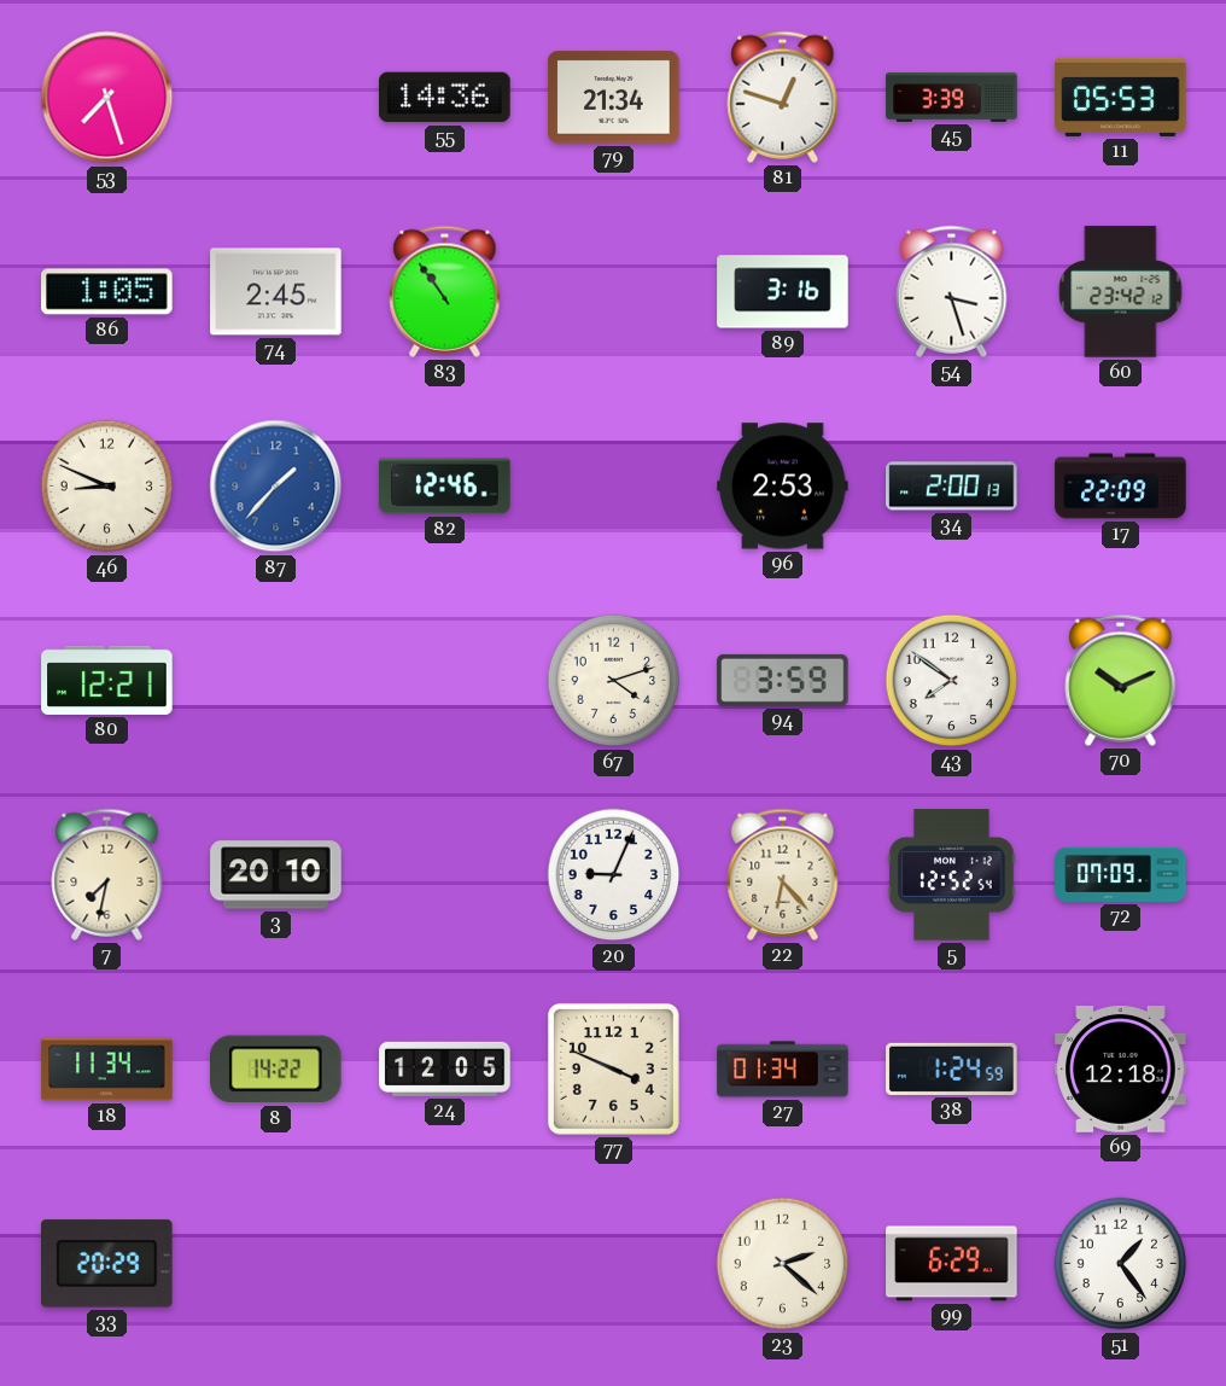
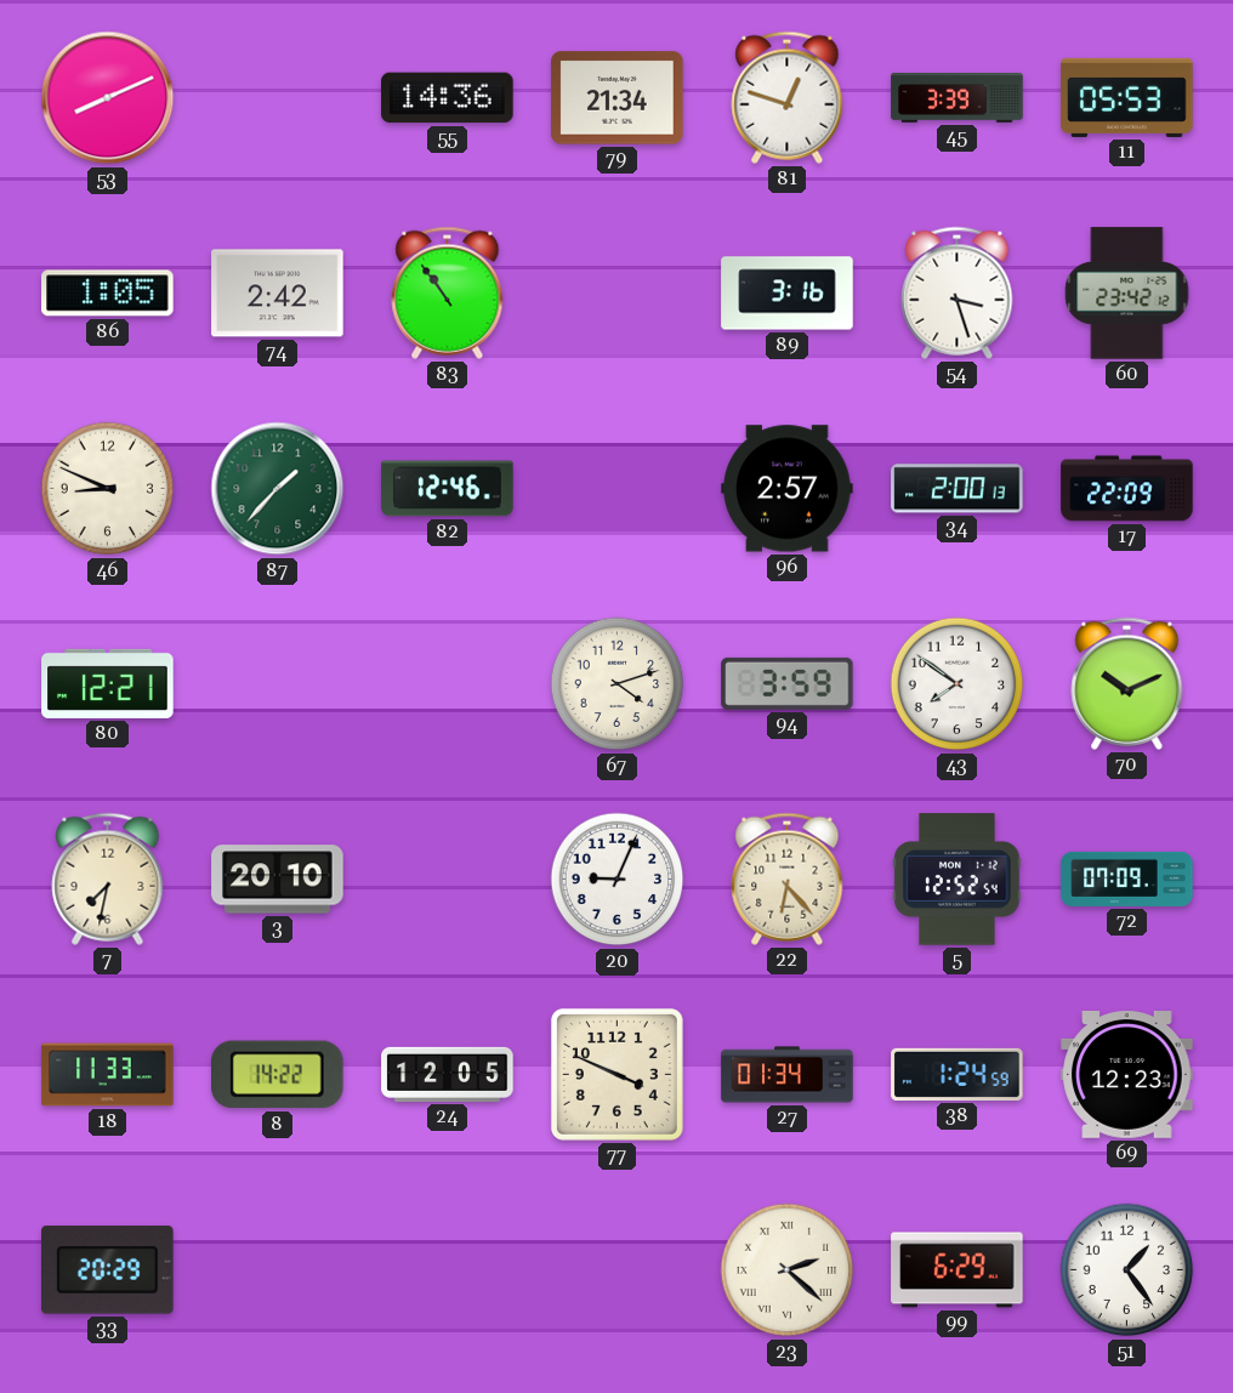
53: 7:27 -> 8:11
74: 2:45 -> 2:42
87 dial: blue -> green
96: 2:53 -> 2:57
18: 11:34 -> 11:33
69: 12:18 -> 12:23
23 numerals: Arabic -> Roman
